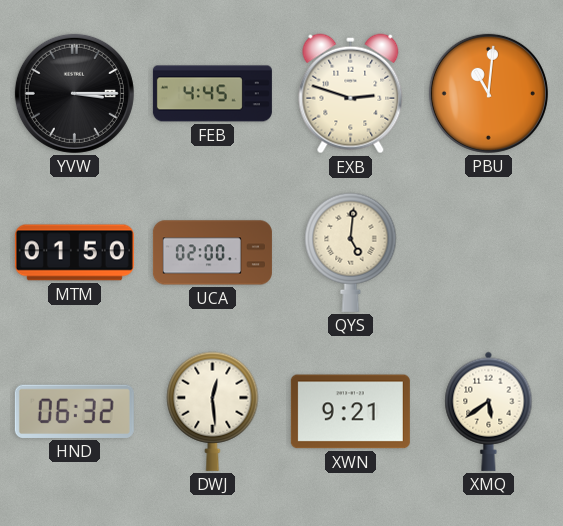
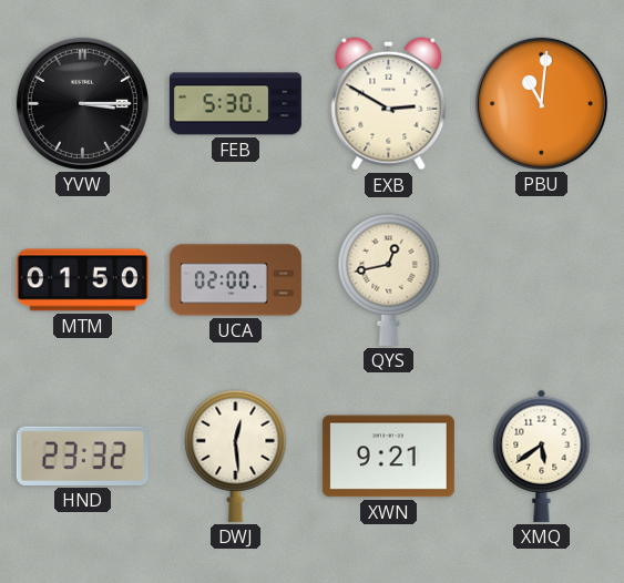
FEB: 4:45 -> 5:30
EXB: 2:48 -> 2:50
QYS: 5:01 -> 12:43
HND: 06:32 -> 23:32
